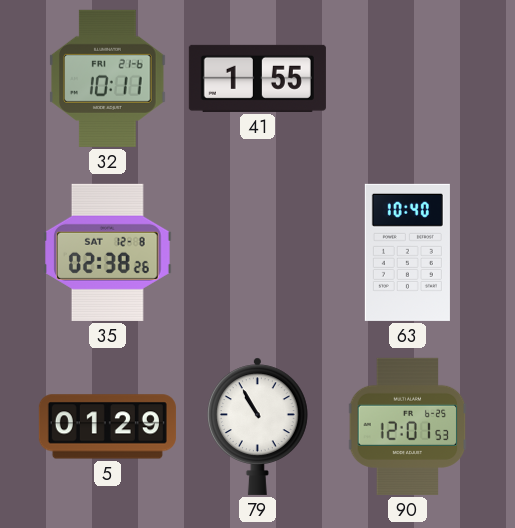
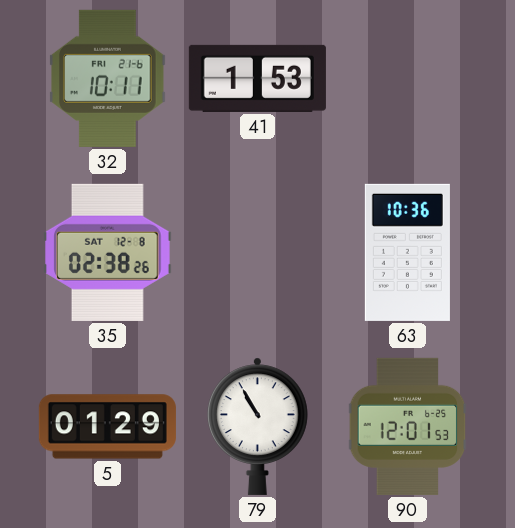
41: 1:55 -> 1:53
63: 10:40 -> 10:36
